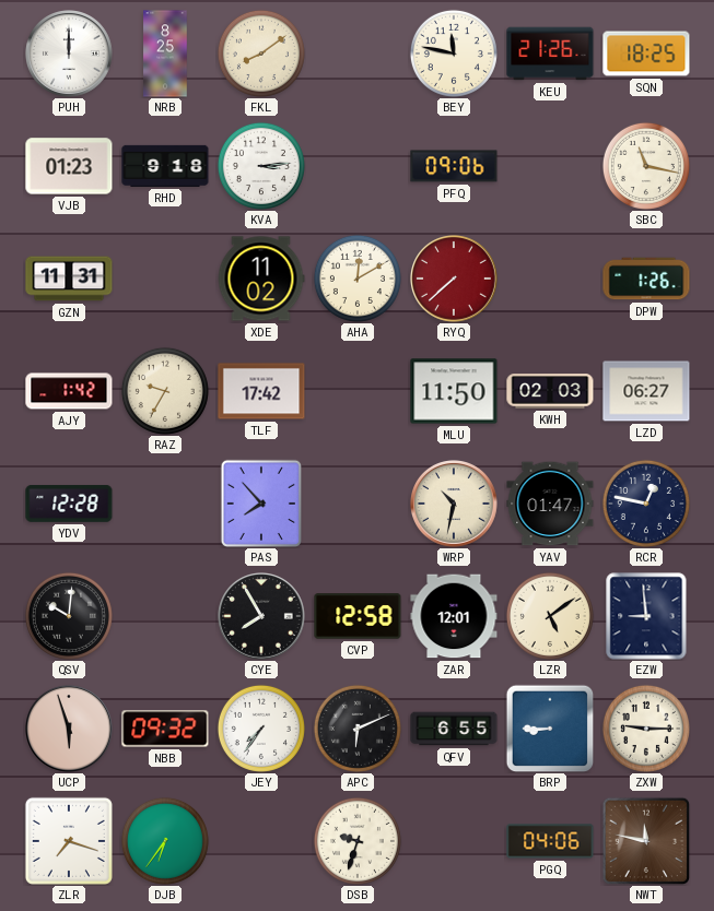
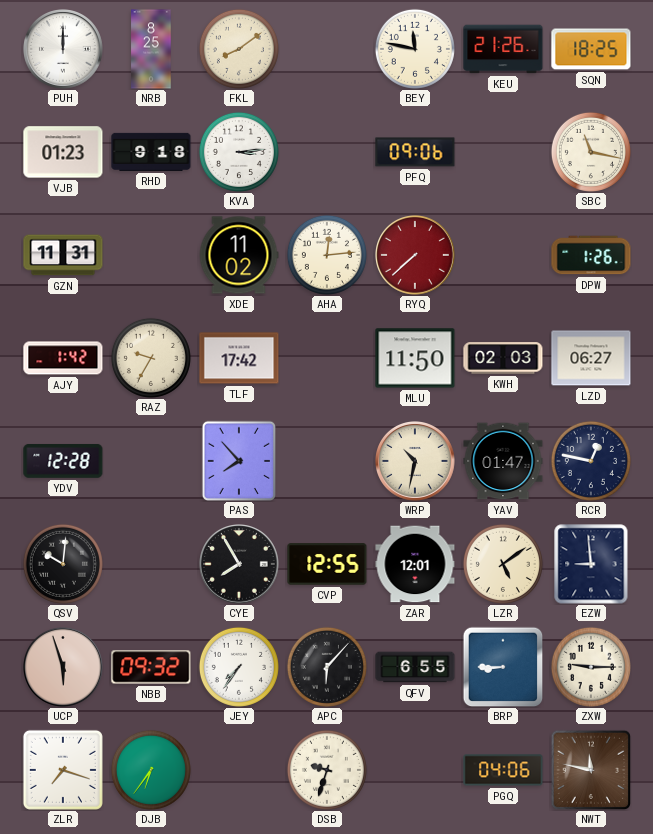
AHA: 12:10 -> 12:14
CVP: 12:58 -> 12:55
APC: 6:11 -> 6:07
